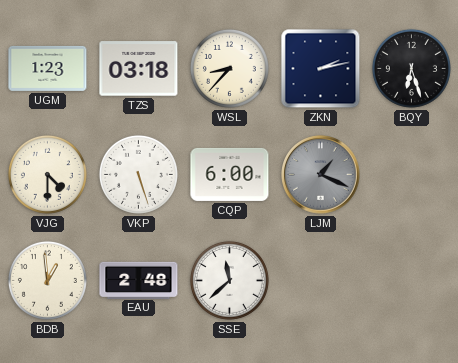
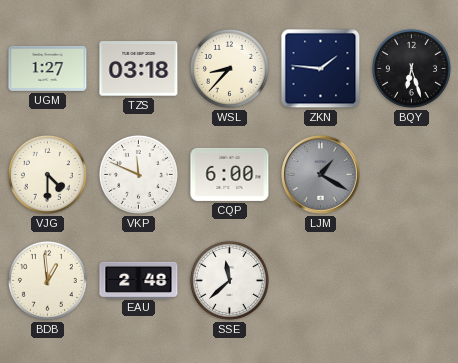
UGM: 1:23 -> 1:27
ZKN: 2:13 -> 1:46
VKP: 5:27 -> 11:49
LJM: 1:19 -> 1:20
